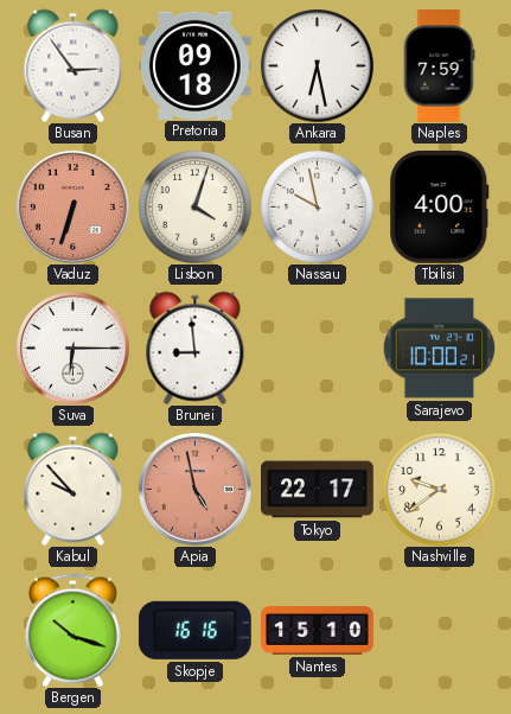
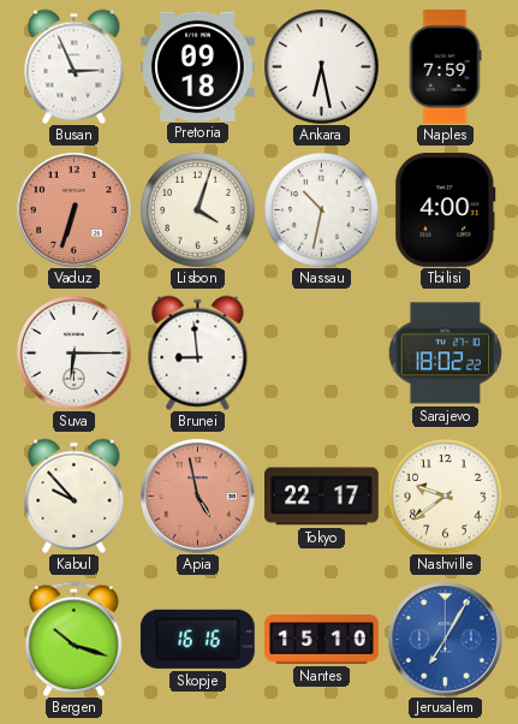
Busan: 2:54 -> 2:56
Nassau: 9:58 -> 10:32
Sarajevo: 10:00 -> 18:02
Jerusalem: none -> 7:05
